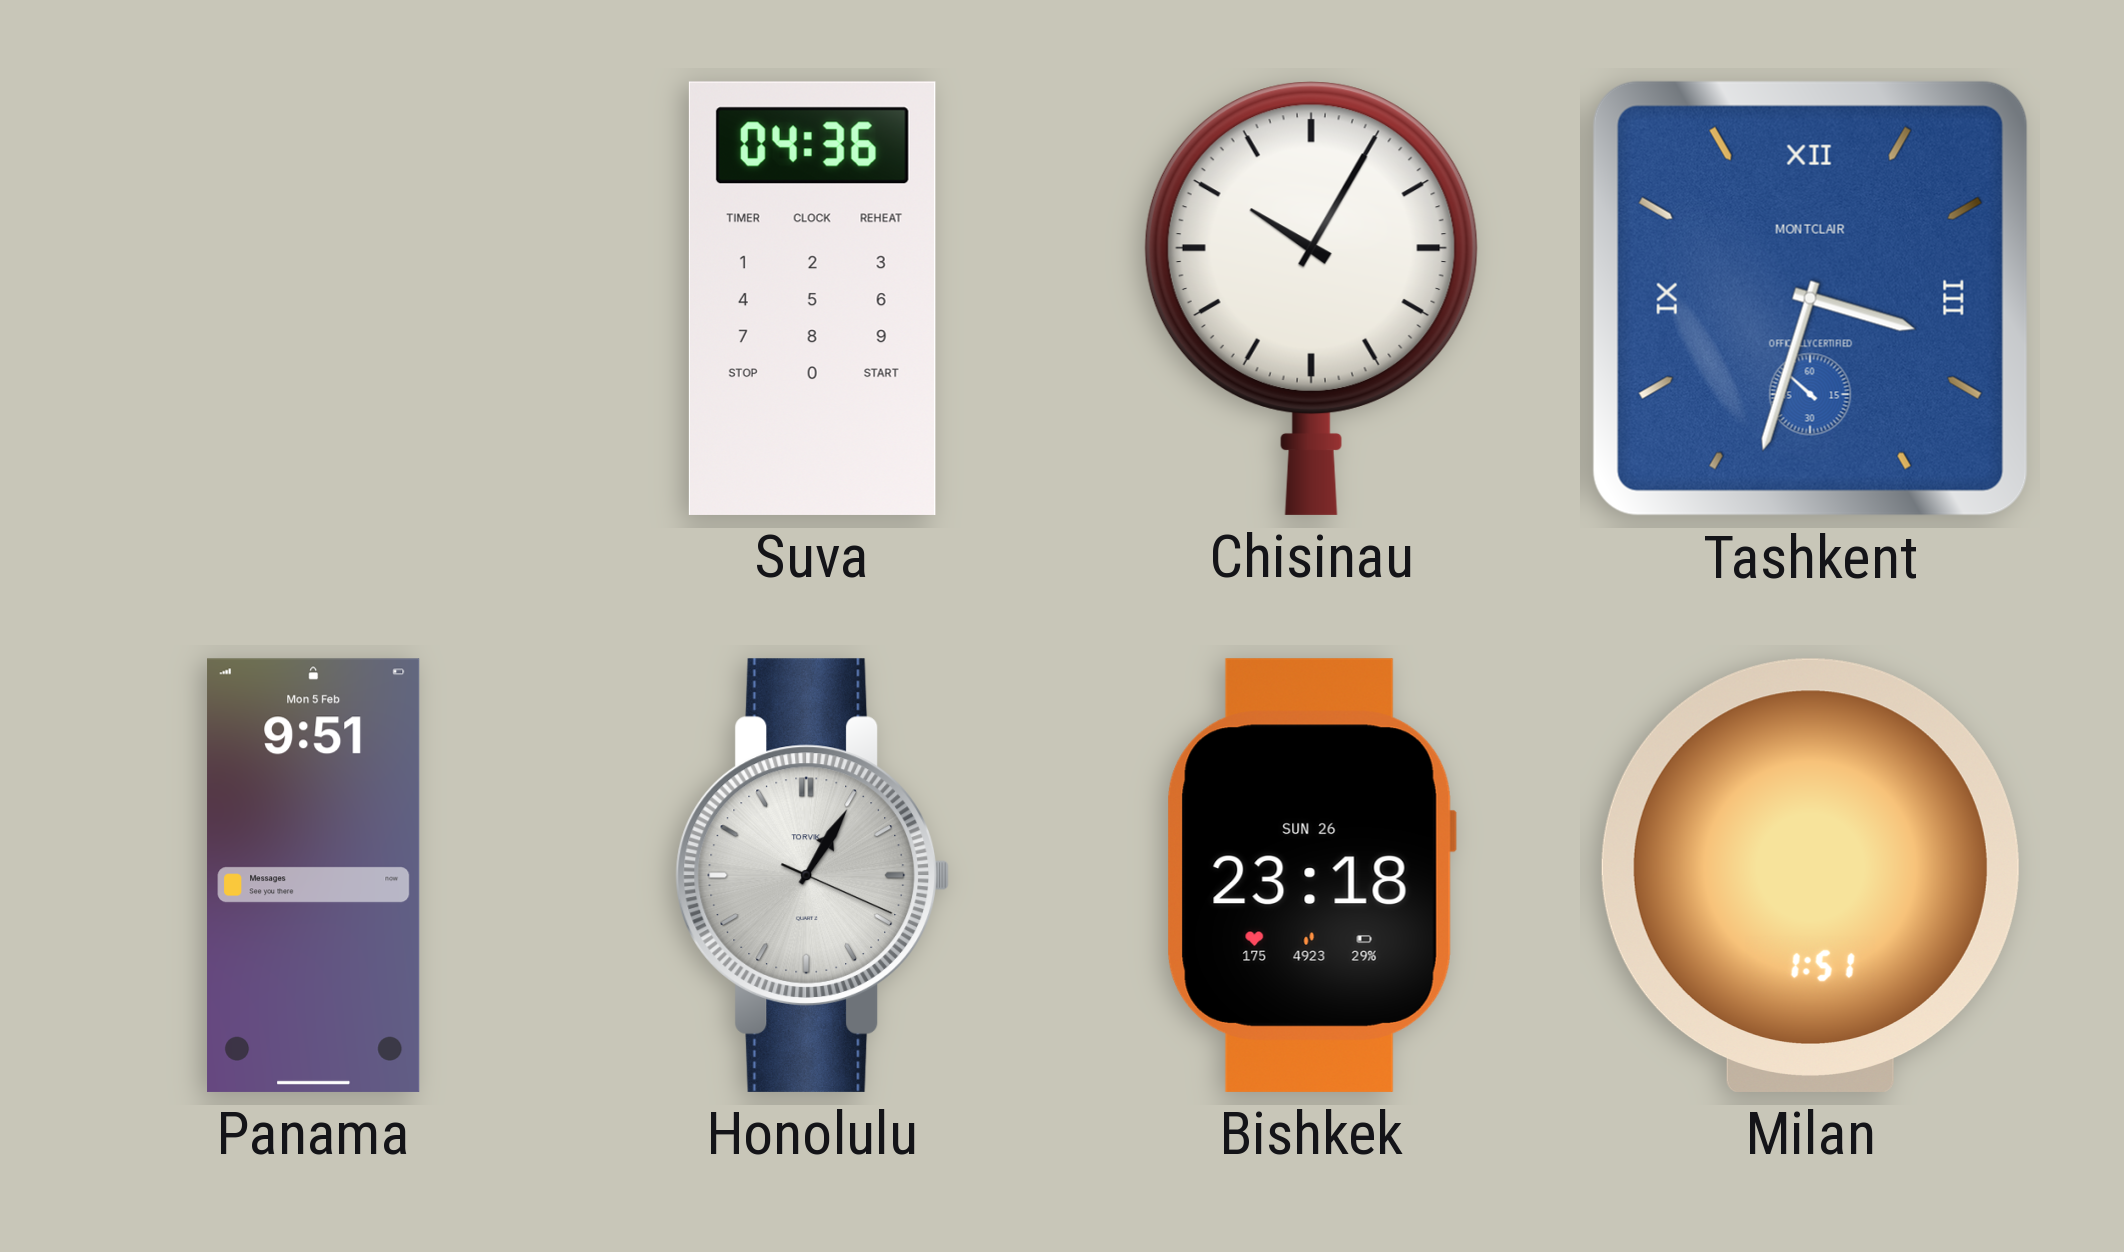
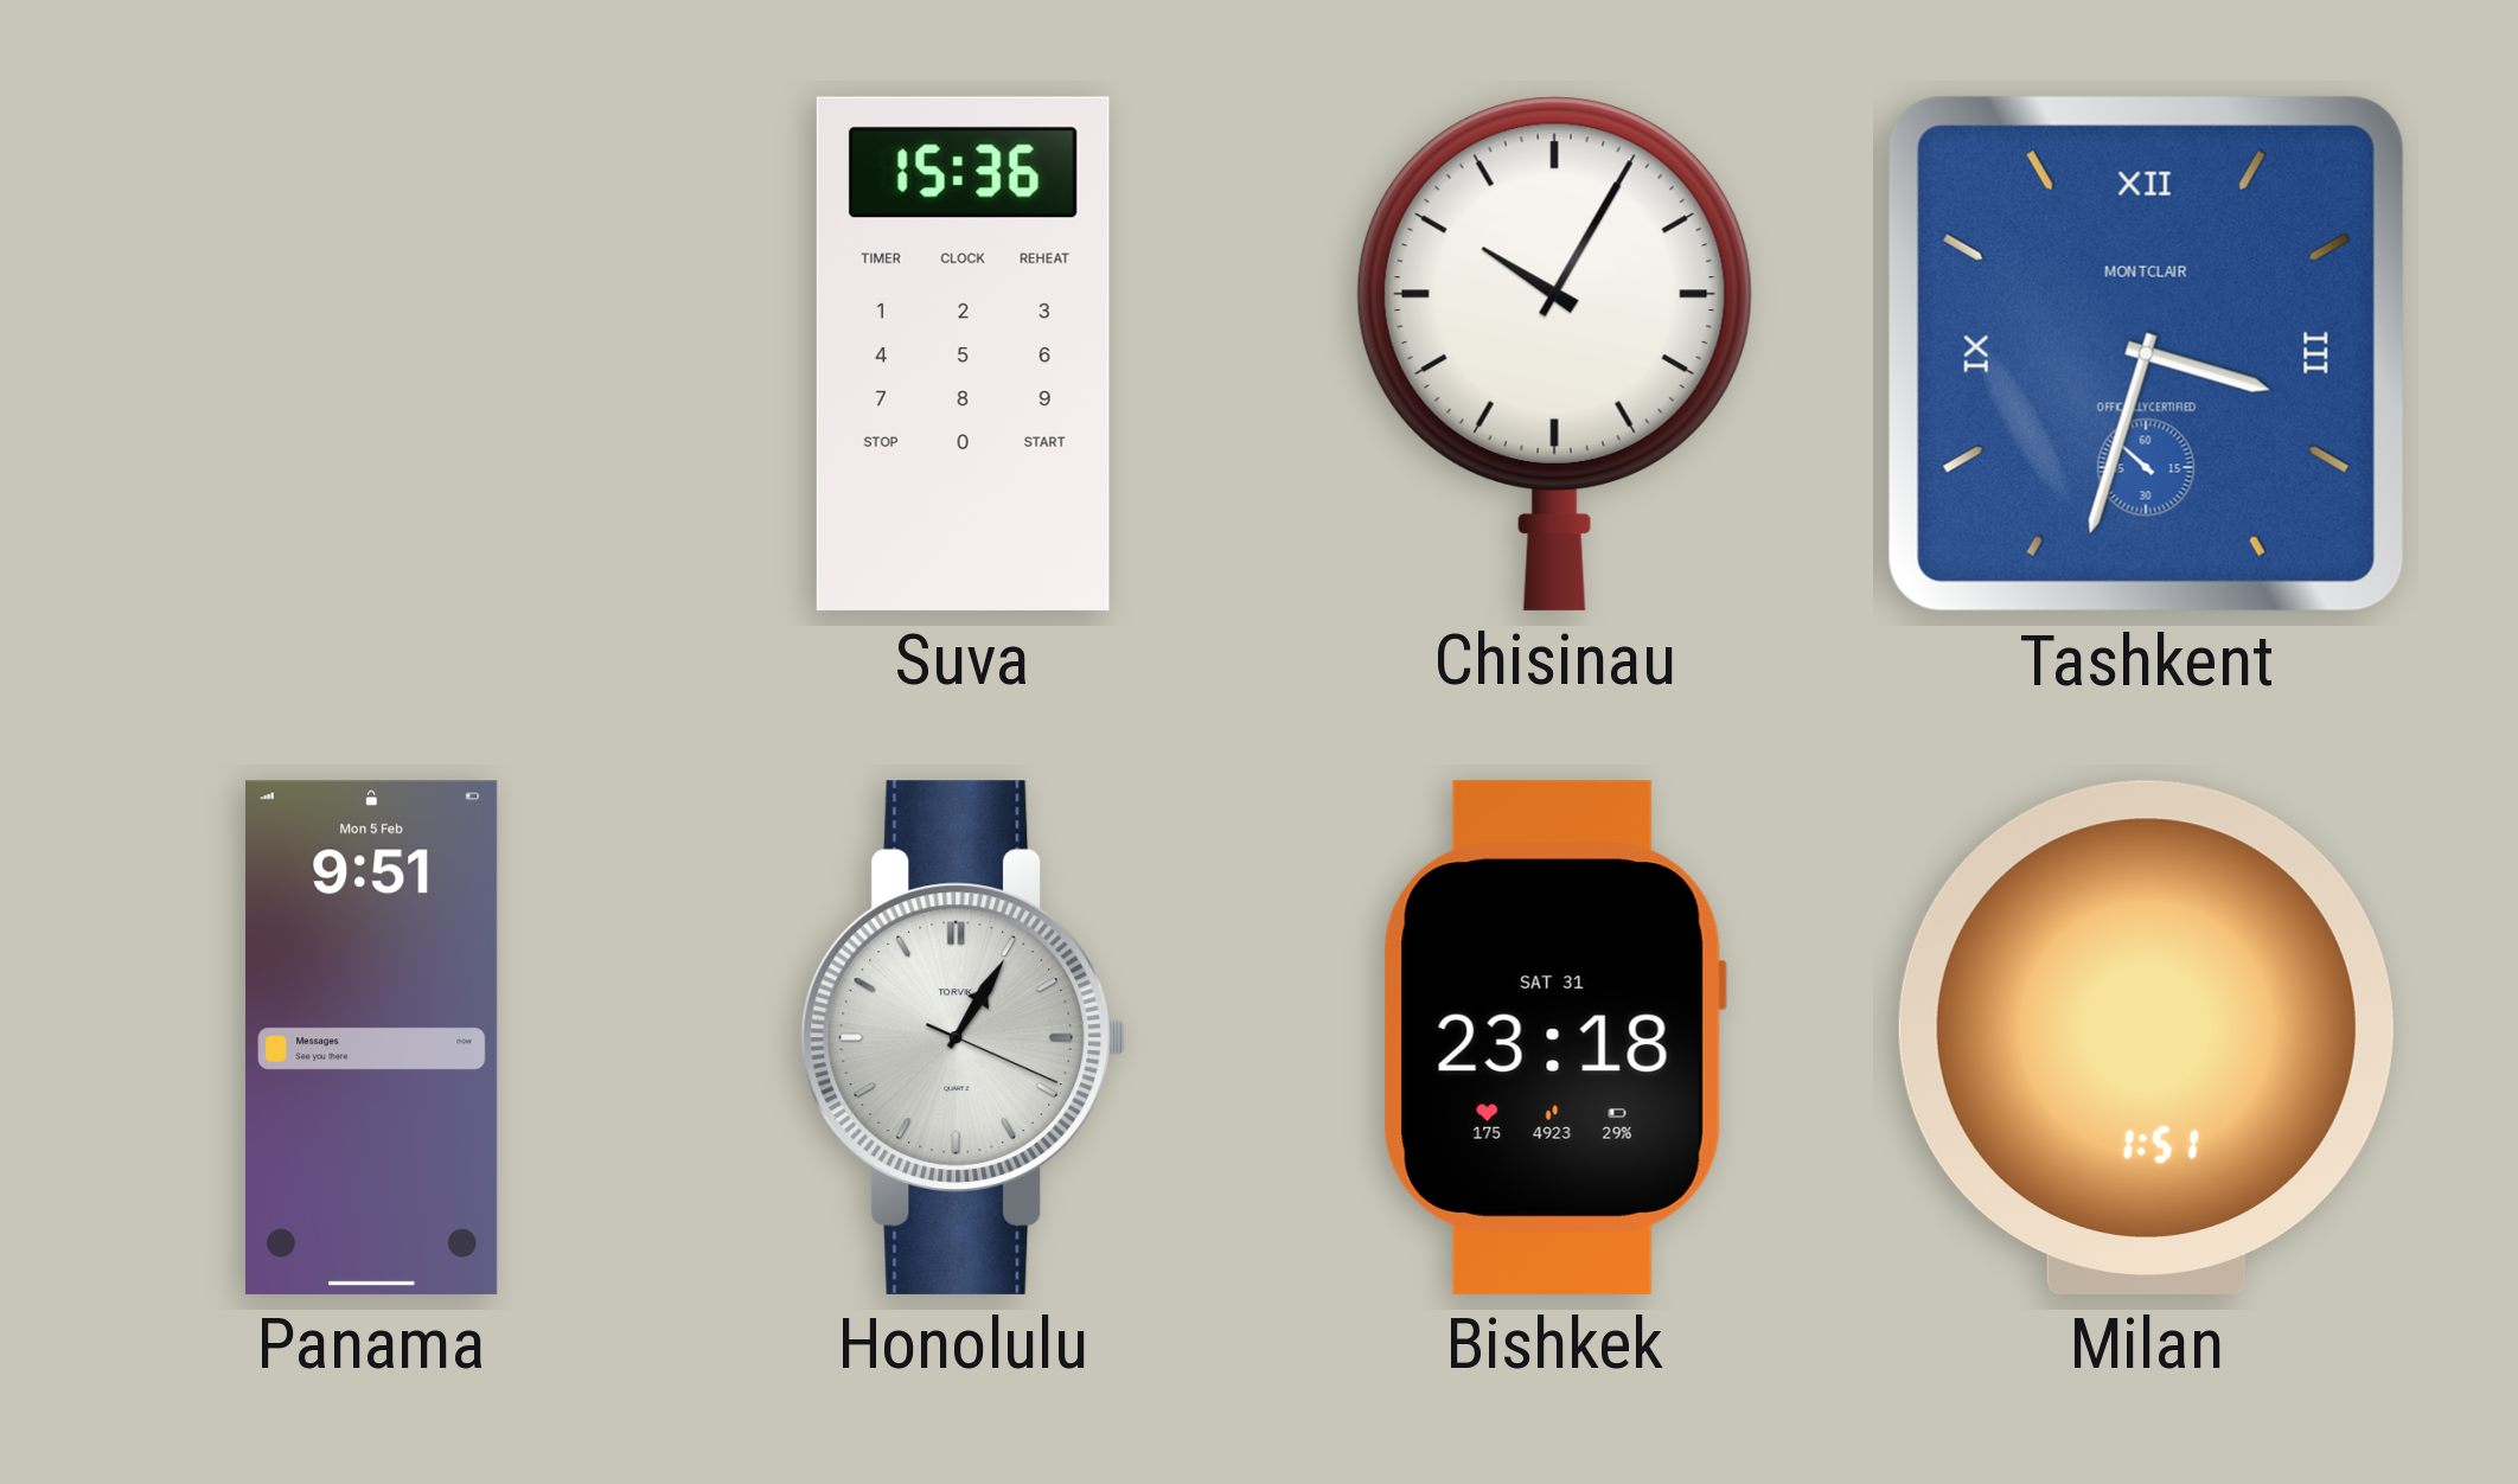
Suva: 04:36 -> 15:36
Bishkek date: SUN 26 -> SAT 31
